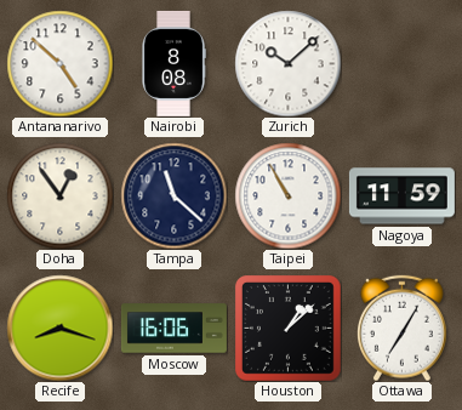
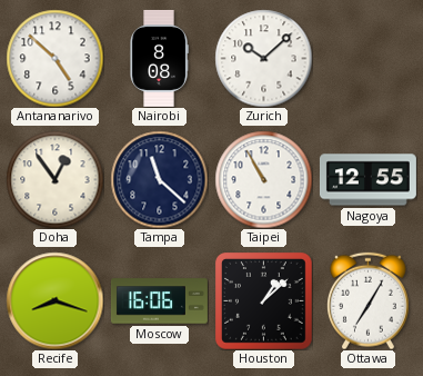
Nagoya: 11:59 -> 12:55
